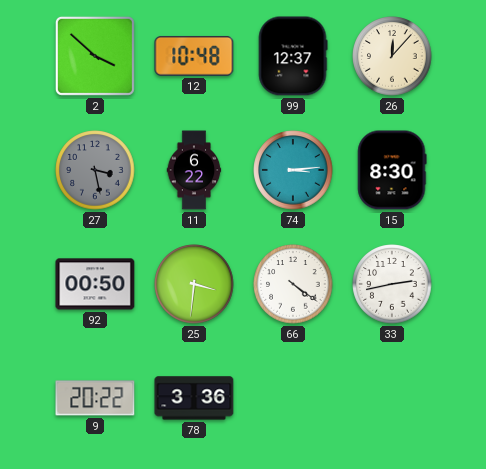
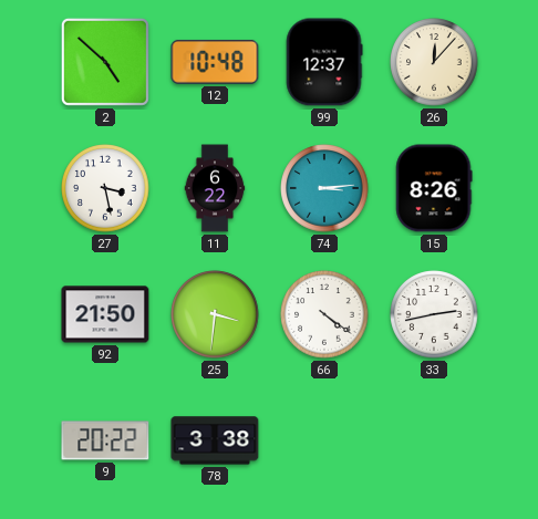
2: 3:52 -> 4:52
27 dial: grey -> white
15: 8:30 -> 8:26
92: 00:50 -> 21:50
78: 3:36 -> 3:38
